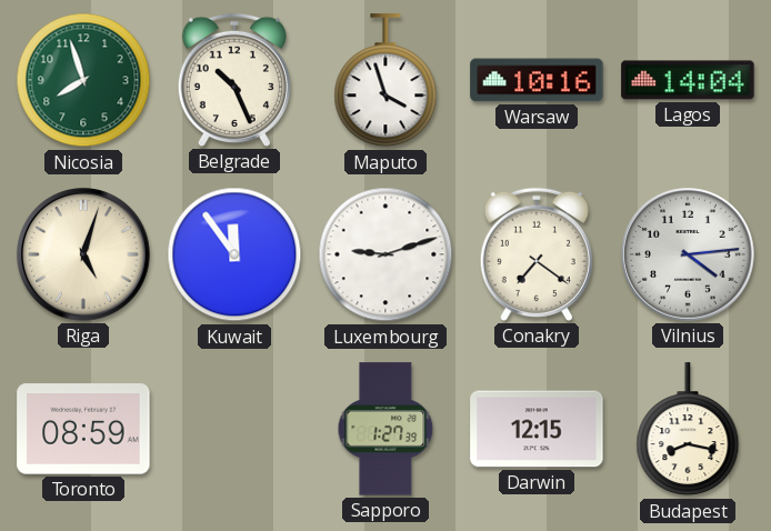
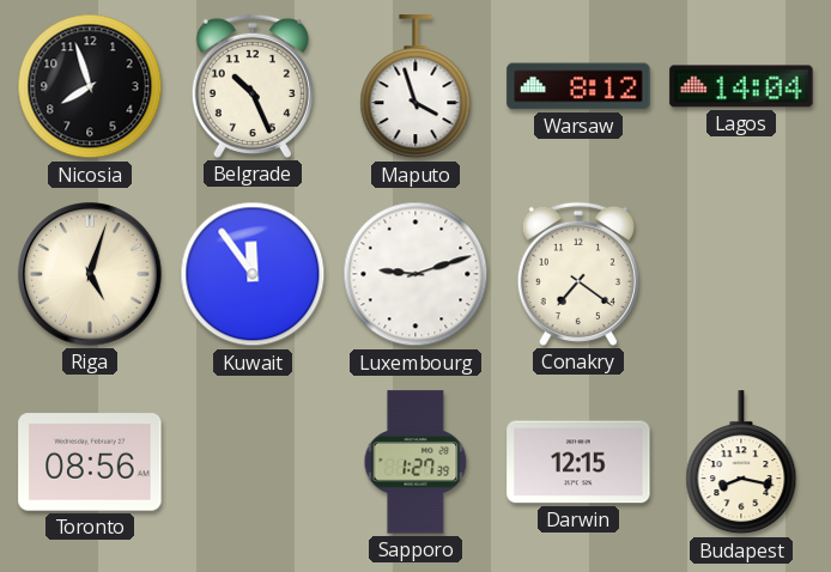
Nicosia dial: green -> black
Warsaw: 10:16 -> 8:12
Vilnius: 4:14 -> none
Toronto: 08:59 -> 08:56
